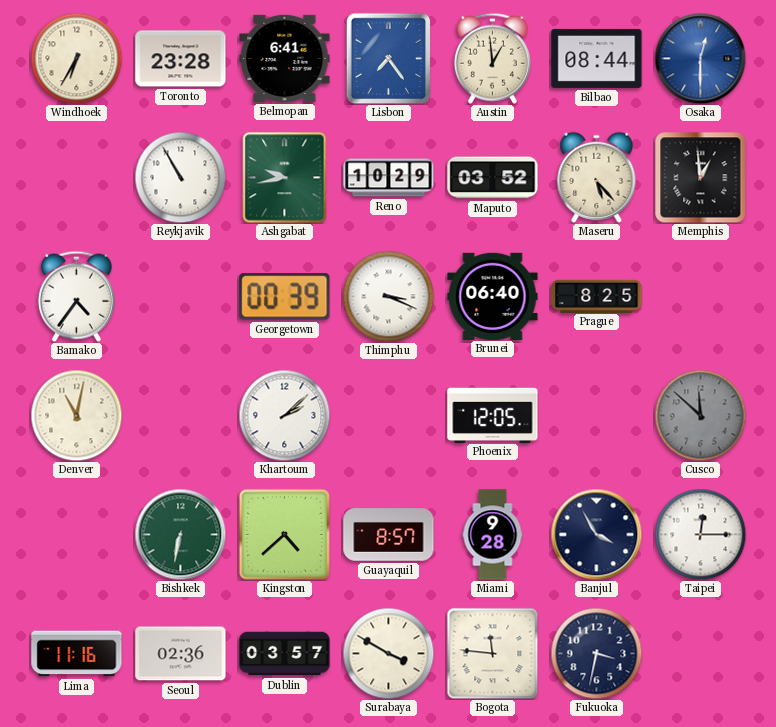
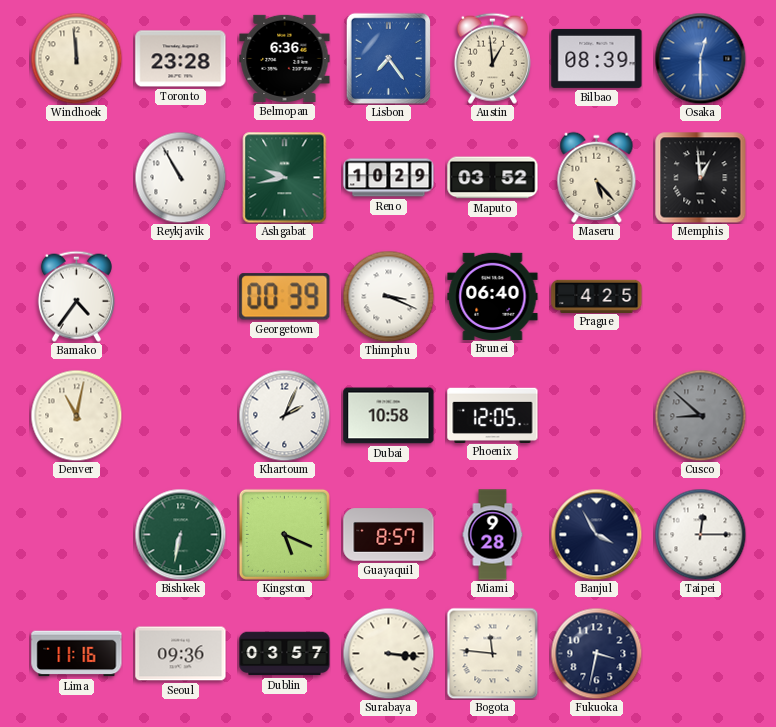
Windhoek: 6:35 -> 11:59
Belmopan: 6:41 -> 6:36
Bilbao: 08:44 -> 08:39
Prague: 8:25 -> 4:25
Khartoum: 2:08 -> 2:04
Dubai: none -> 10:58
Cusco: 11:52 -> 8:52
Kingston: 4:38 -> 5:19
Seoul: 02:36 -> 09:36
Surabaya: 3:50 -> 3:16
